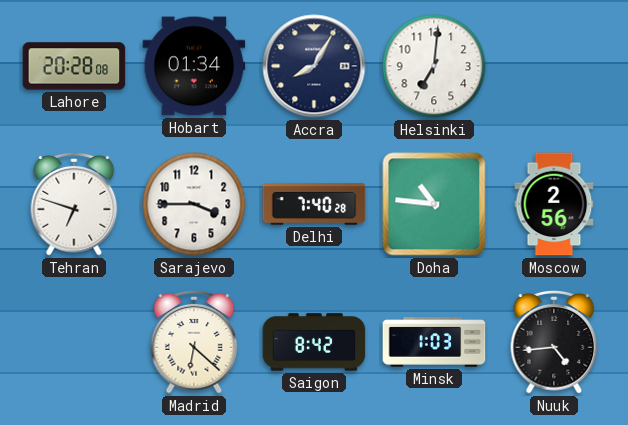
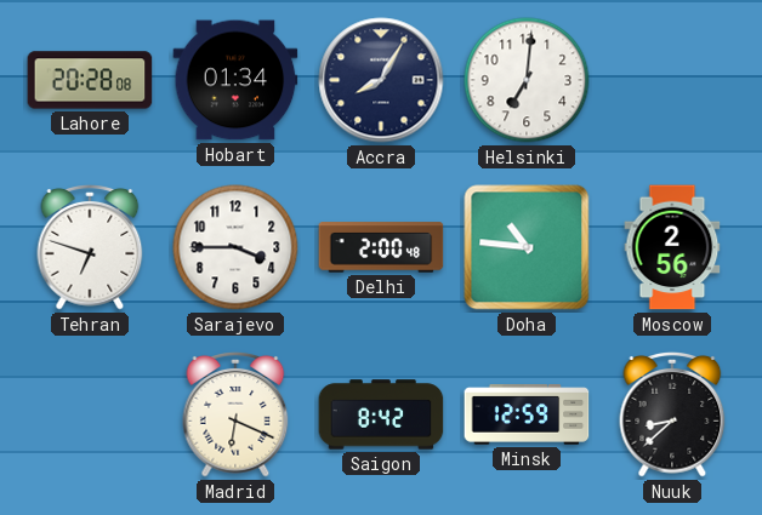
Delhi: 7:40 -> 2:00
Madrid: 6:22 -> 6:19
Minsk: 1:03 -> 12:59
Nuuk: 4:44 -> 8:38
